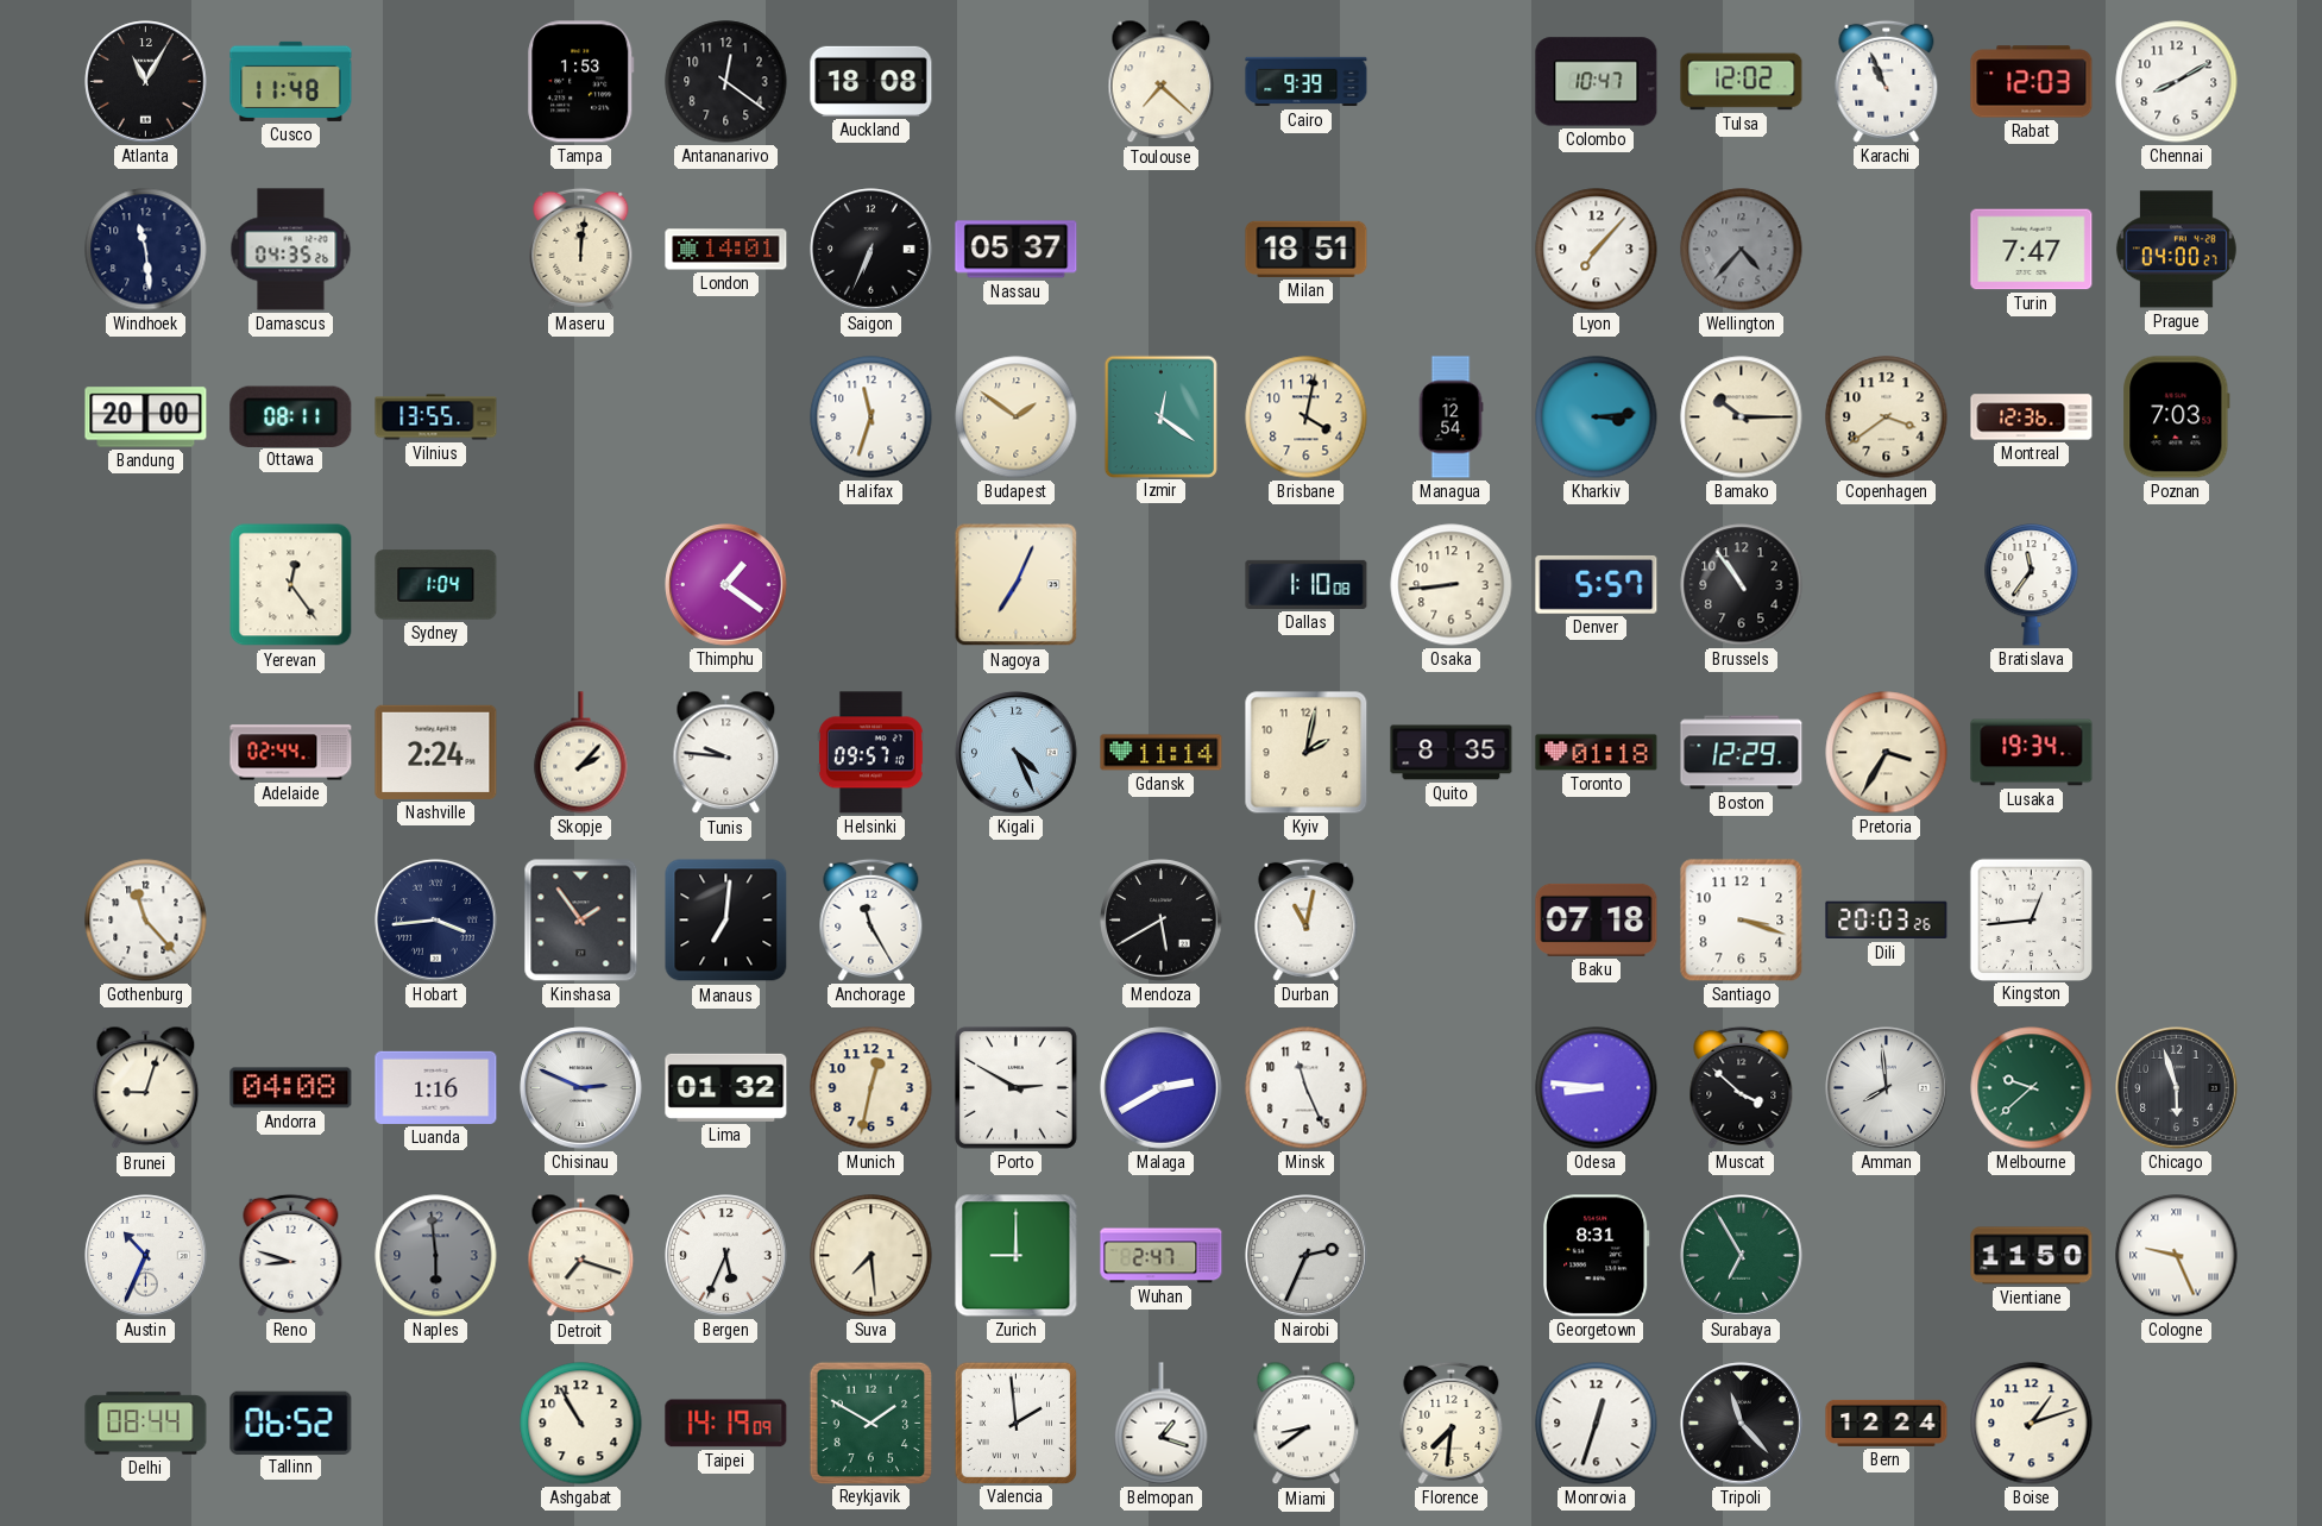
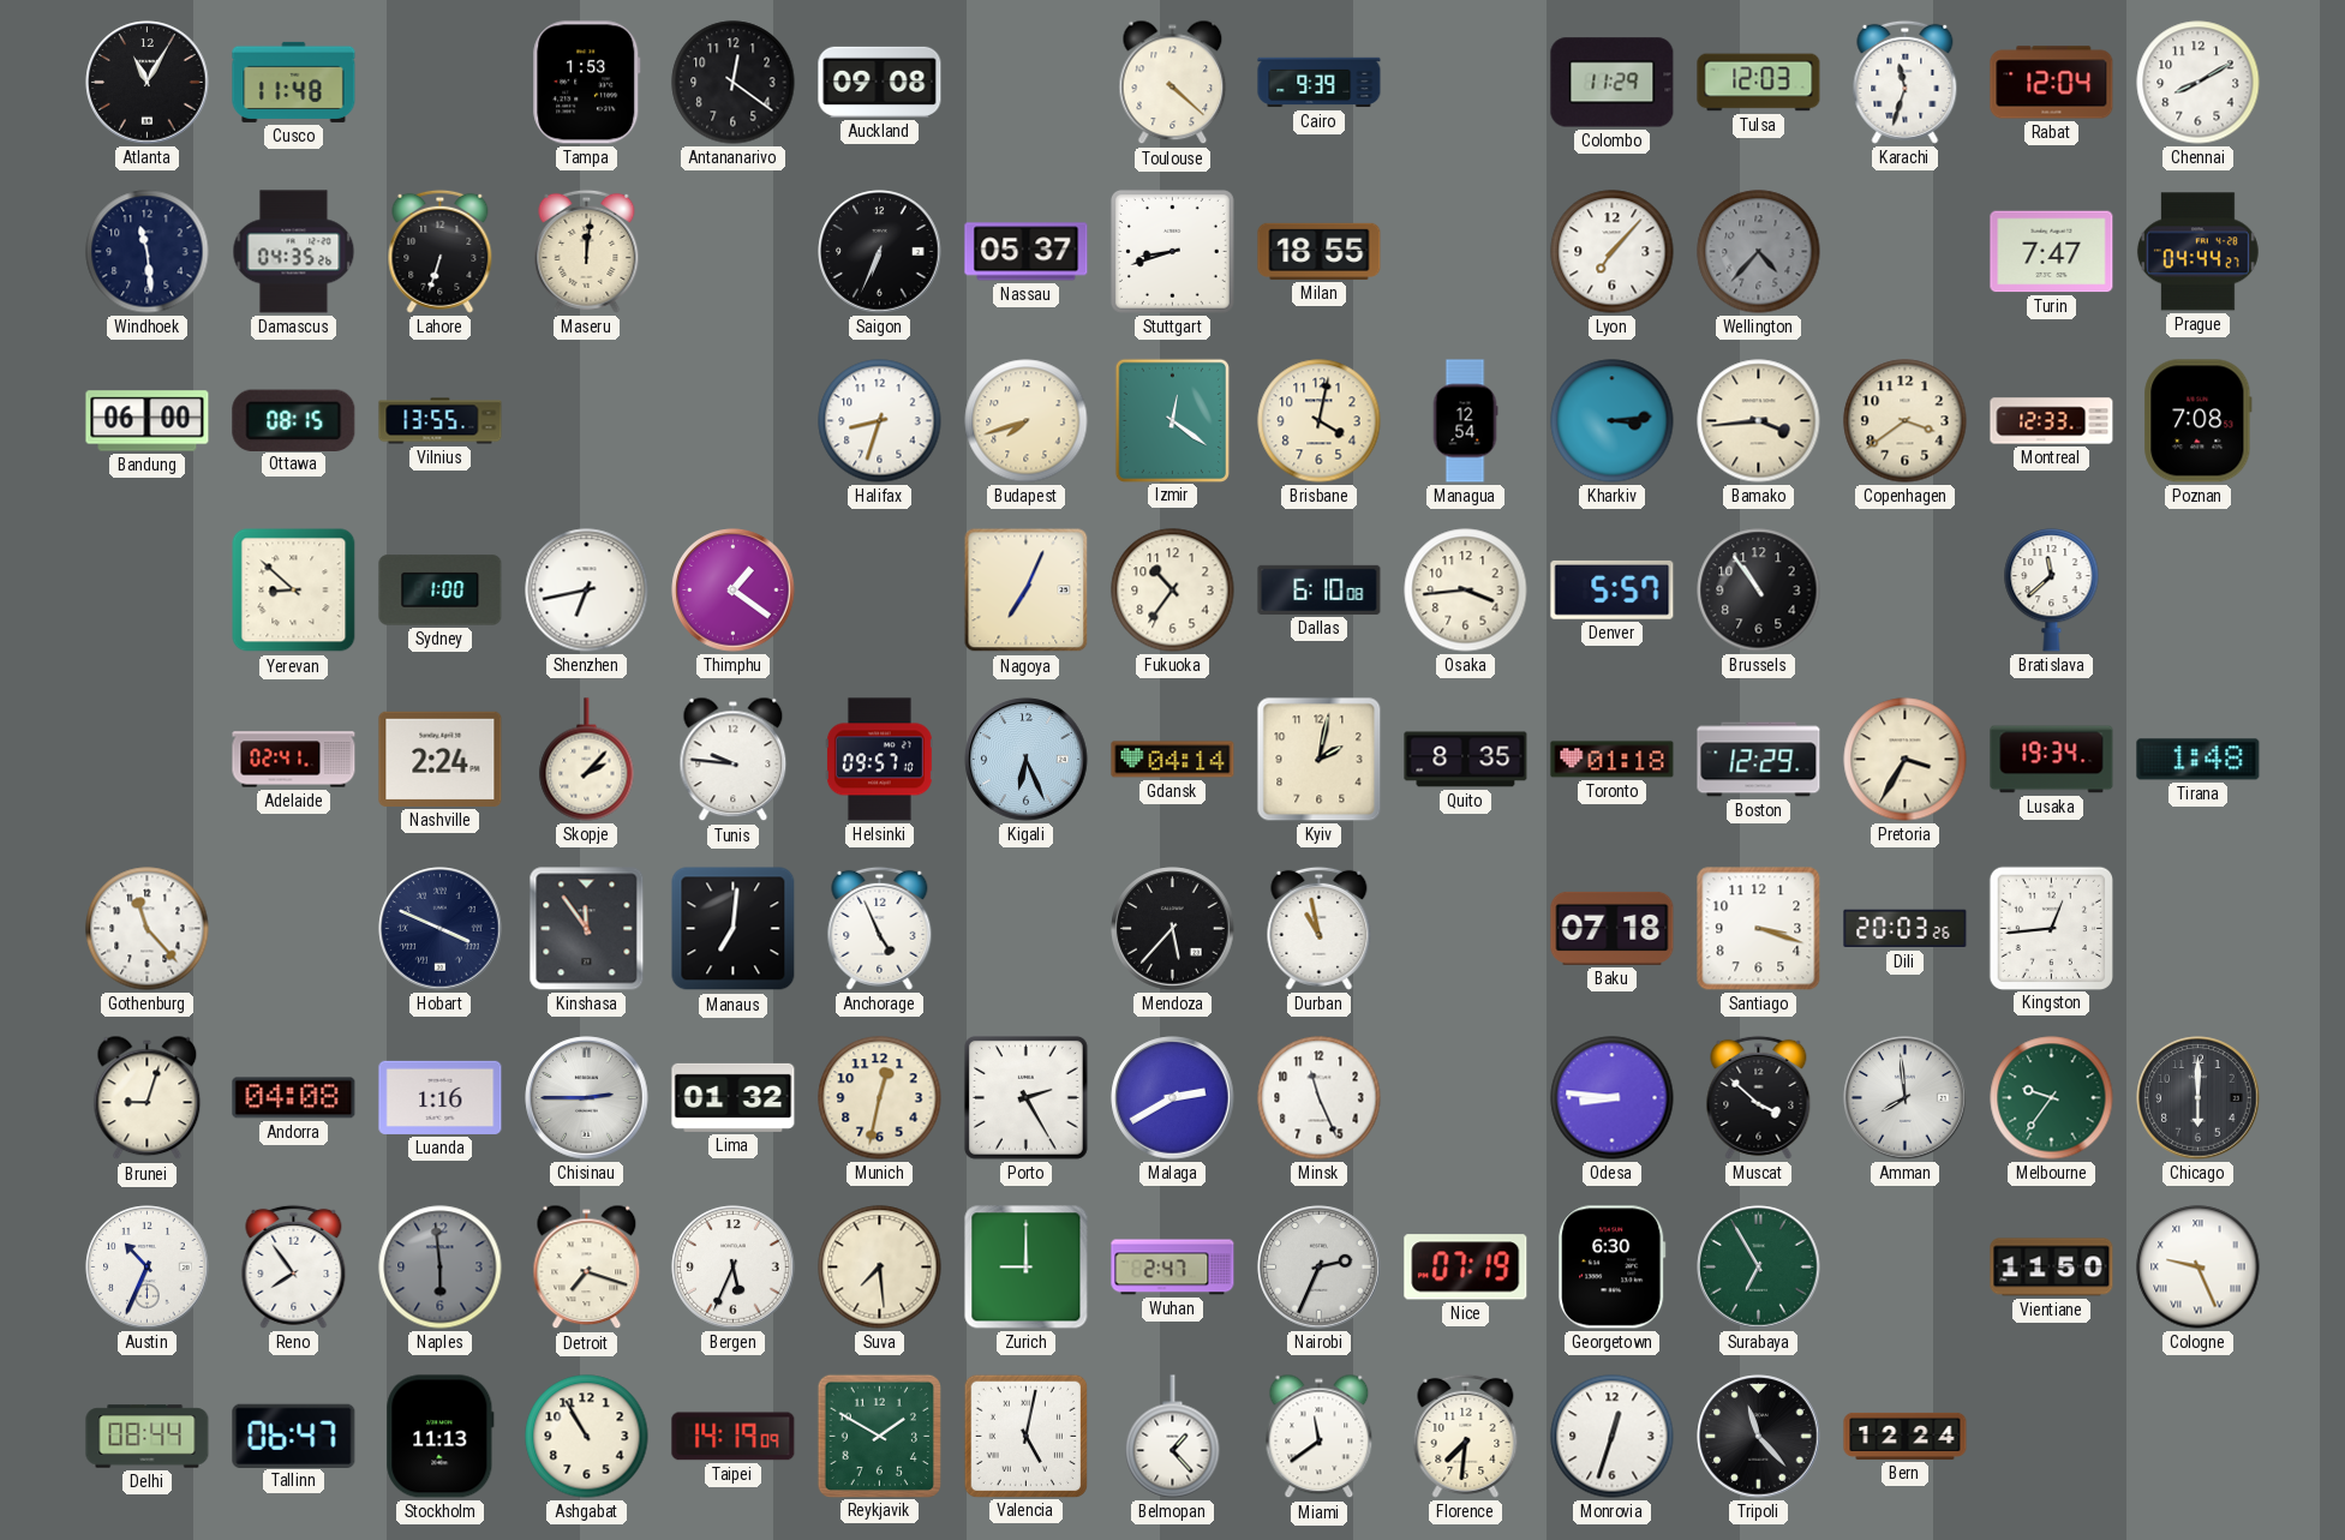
Auckland: 18:08 -> 09:08
Toulouse: 7:22 -> 4:22
Colombo: 10:47 -> 11:29
Tulsa: 12:02 -> 12:03
Karachi: 10:56 -> 11:33
Rabat: 12:03 -> 12:04
Lahore: none -> 6:33
London: 14:01 -> none
Stuttgart: none -> 8:42
Milan: 18:51 -> 18:55
Prague: 04:00 -> 04:44
Bandung: 20:00 -> 06:00
Ottawa: 08:11 -> 08:15
Halifax: 11:33 -> 8:33
Budapest: 1:51 -> 7:42
Bamako: 10:15 -> 3:44
Montreal: 12:36 -> 12:33
Poznan: 7:03 -> 7:08
Yerevan: 12:24 -> 8:52
Sydney: 1:04 -> 1:00
Shenzhen: none -> 6:43
Fukuoka: none -> 10:36
Dallas: 1:10 -> 6:10
Osaka: 8:44 -> 3:44
Bratislava: 11:36 -> 11:38
Adelaide: 02:44 -> 02:41
Kigali: 4:26 -> 6:26
Gdansk: 11:14 -> 04:14
Tirana: none -> 1:48
Hobart: 3:44 -> 3:49
Kinshasa: 1:54 -> 11:54
Anchorage: 11:25 -> 4:56
Mendoza: 5:40 -> 5:37
Durban: 11:02 -> 10:58
Chisinau: 2:49 -> 2:45
Porto: 2:50 -> 2:25
Melbourne: 9:38 -> 9:36
Chicago: 5:57 -> 6:00
Reno: 8:48 -> 7:54
Nice: none -> 07:19
Georgetown: 8:31 -> 6:30
Tallinn: 06:52 -> 06:47
Stockholm: none -> 11:13
Valencia: 1:59 -> 5:02
Belmopan: 1:18 -> 1:23
Miami: 8:39 -> 11:39
Boise: 1:12 -> none
